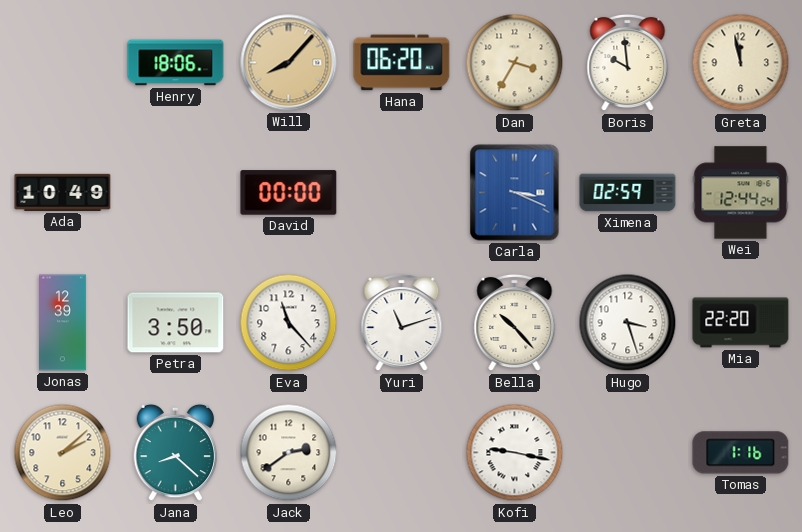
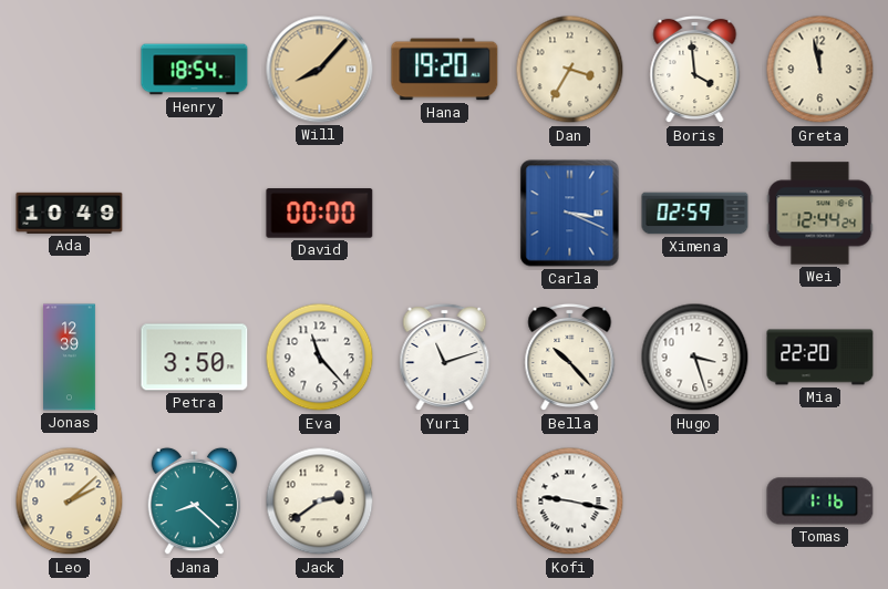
Henry: 18:06 -> 18:54
Hana: 06:20 -> 19:20
Boris: 9:59 -> 3:59
